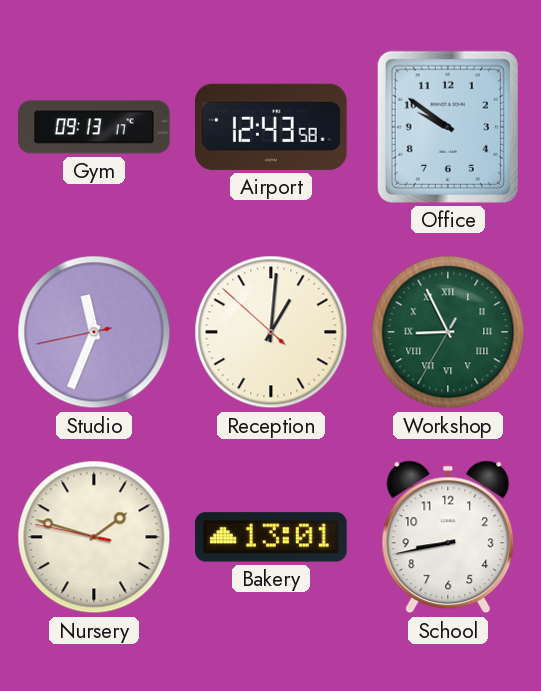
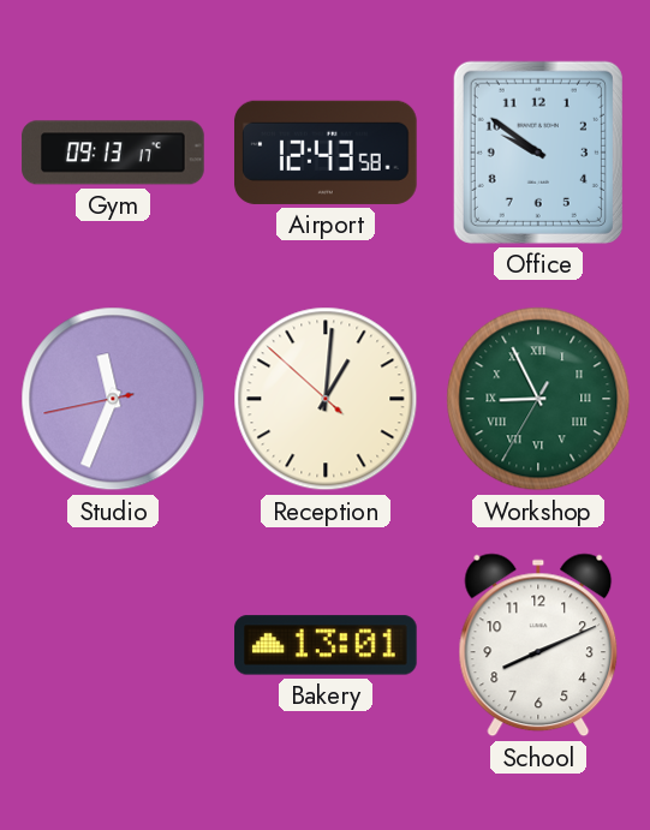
Nursery: 1:47 -> none
School: 8:43 -> 8:11
